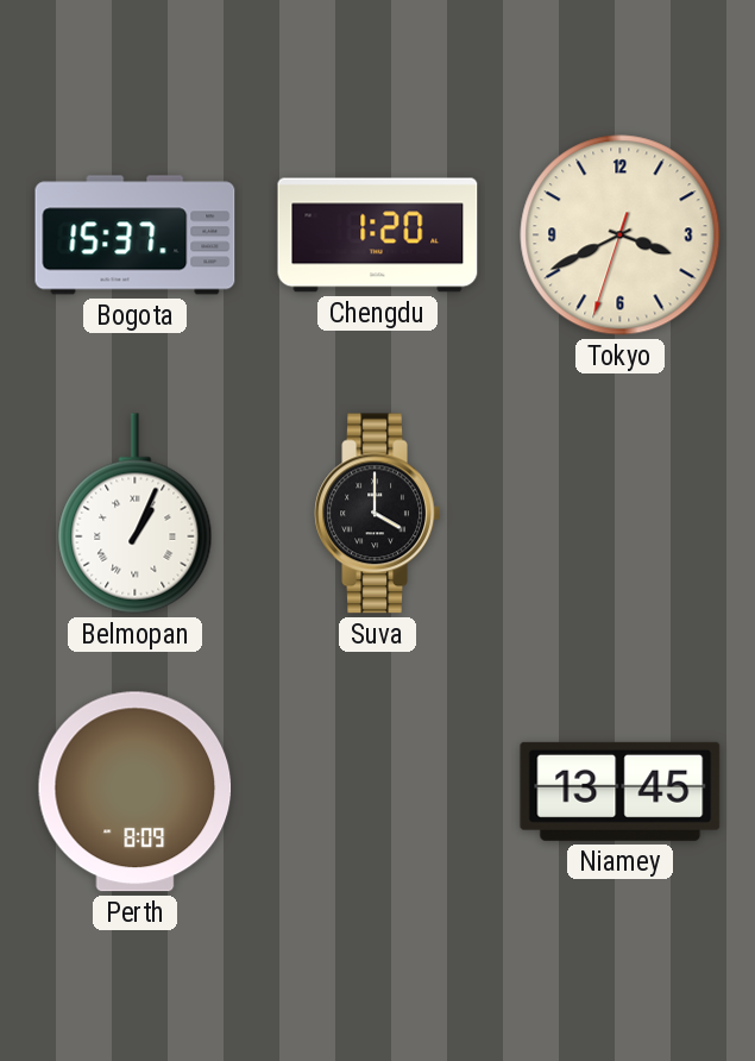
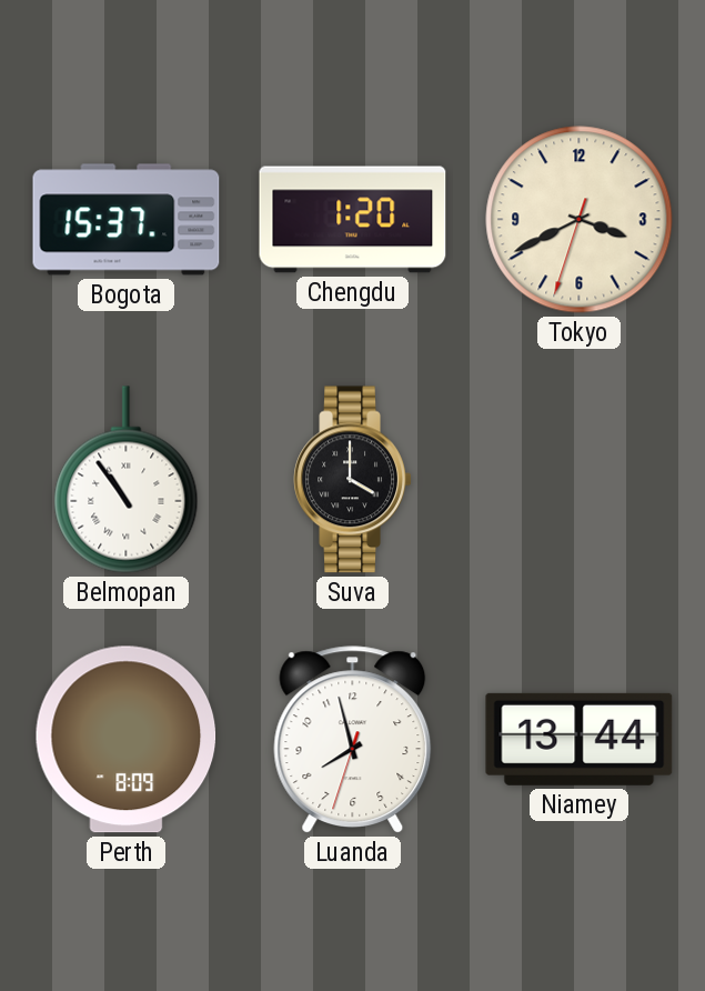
Belmopan: 1:04 -> 10:54
Luanda: none -> 7:57
Niamey: 13:45 -> 13:44
